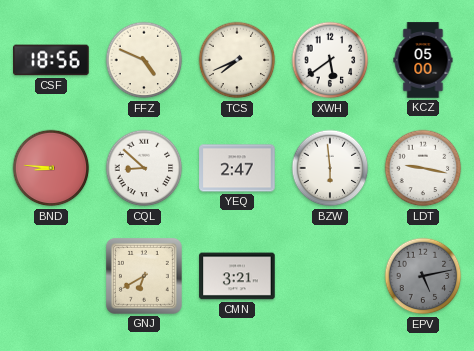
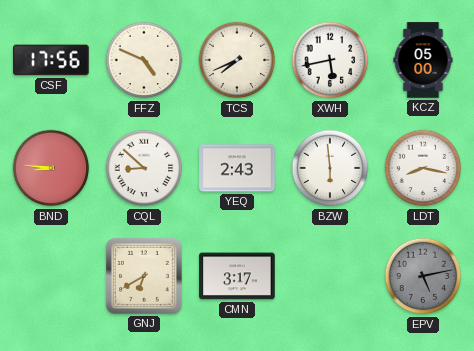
CSF: 18:56 -> 17:56
XWH: 5:39 -> 5:43
YEQ: 2:47 -> 2:43
LDT: 9:17 -> 8:17
CMN: 3:21 -> 3:17
